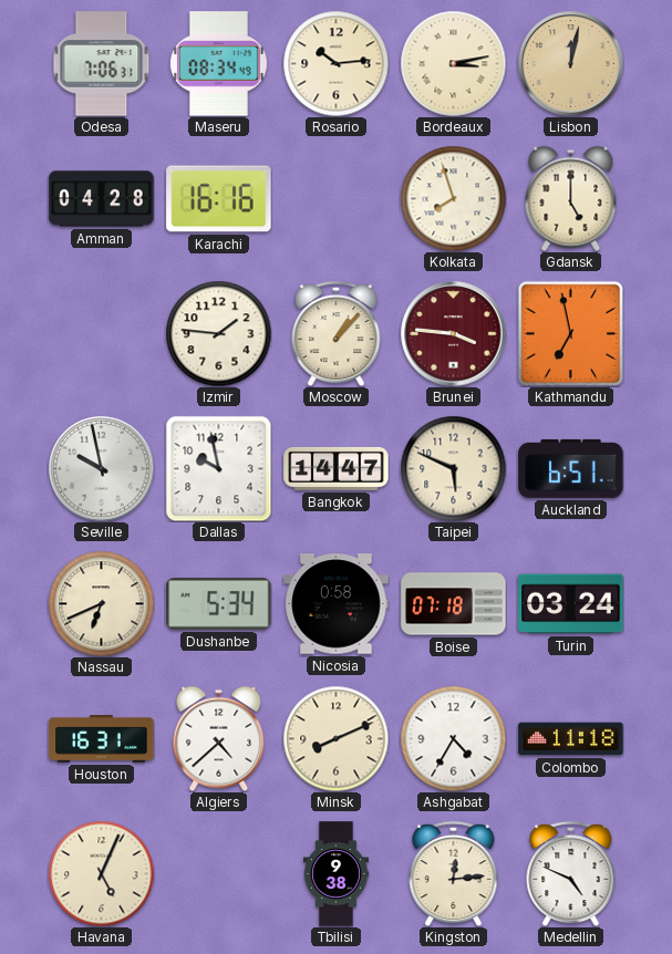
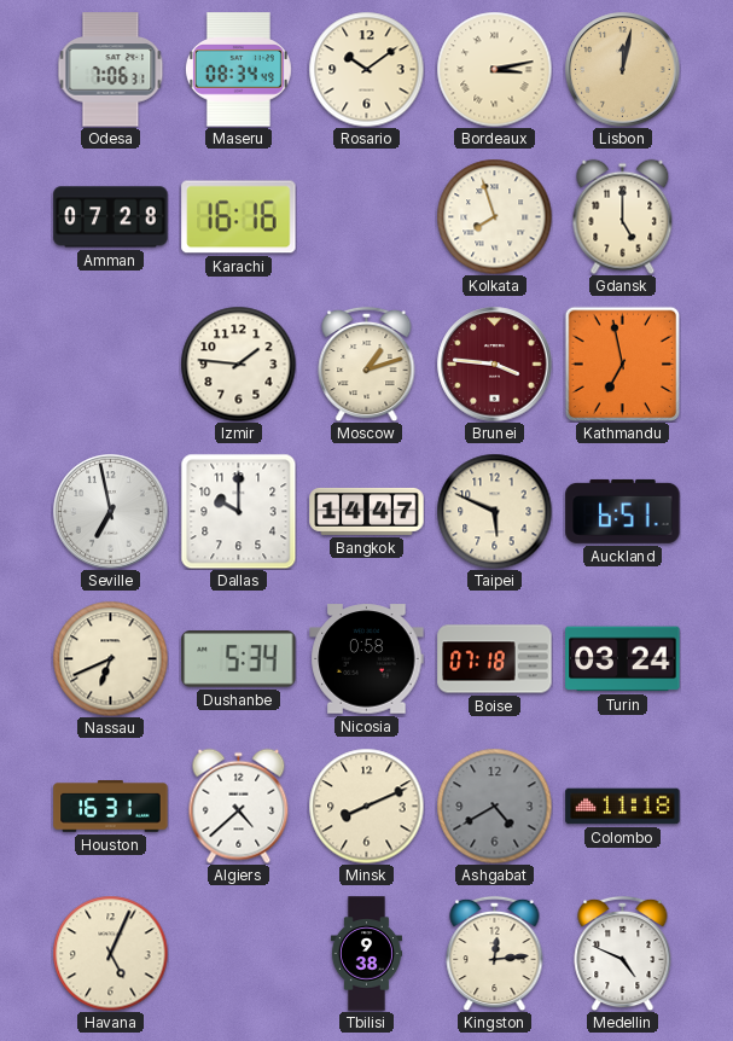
Rosario: 10:14 -> 10:09
Amman: 04:28 -> 07:28
Moscow: 1:07 -> 1:12
Seville: 9:58 -> 6:58
Dallas: 9:58 -> 10:00
Ashgabat: 4:35 -> 4:40
Ashgabat dial: white -> grey
